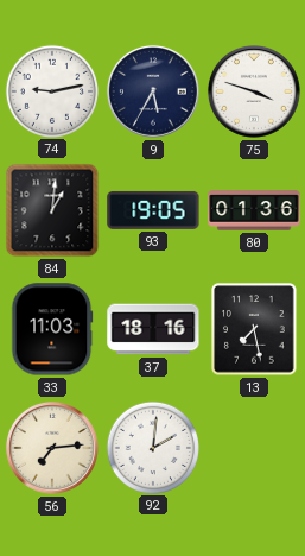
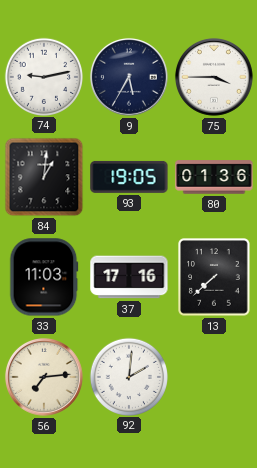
75: 3:48 -> 3:45
37: 18:16 -> 17:16
13: 7:28 -> 7:38
